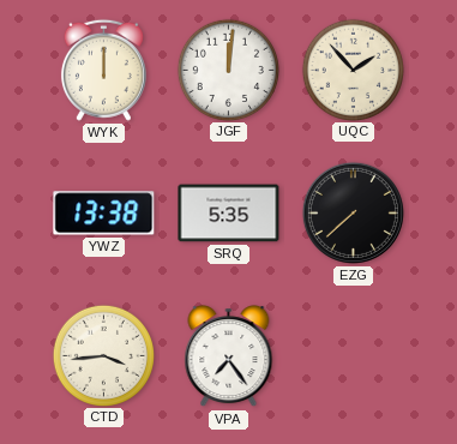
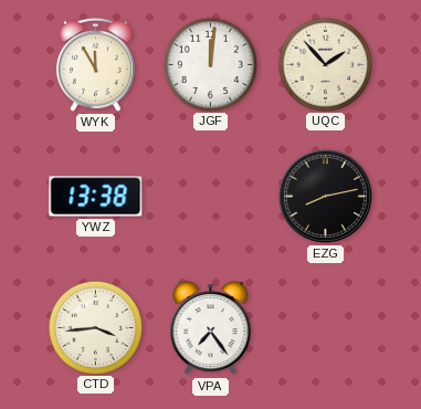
WYK: 12:00 -> 11:55
SRQ: 5:35 -> none
EZG: 7:38 -> 8:13
